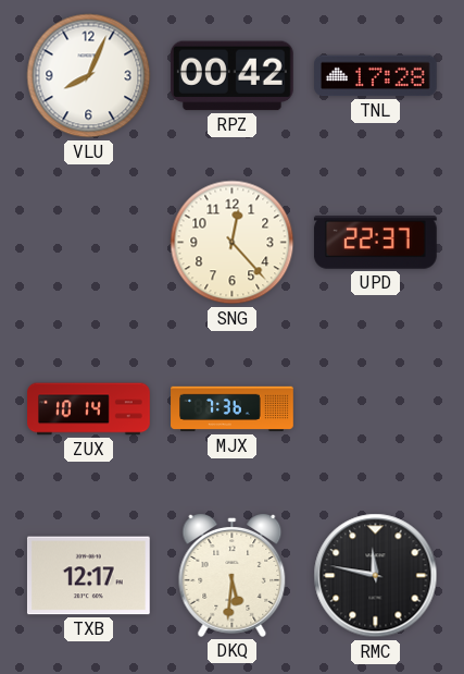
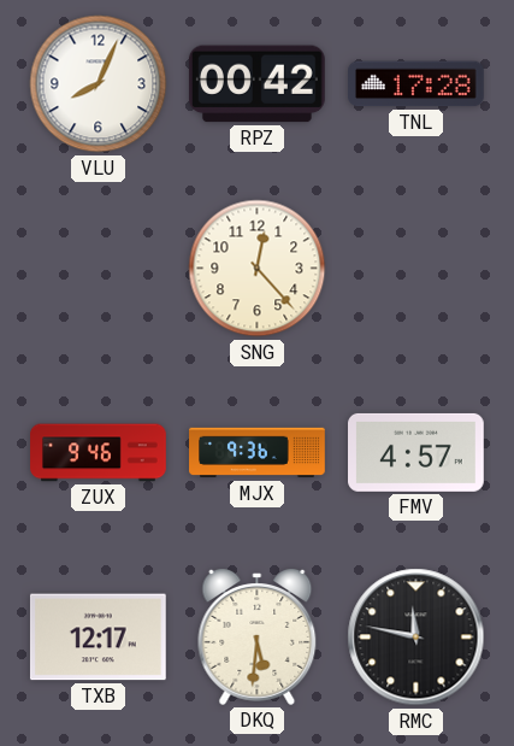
UPD: 22:37 -> none
ZUX: 10:14 -> 9:46
MJX: 7:36 -> 9:36
FMV: none -> 4:57
